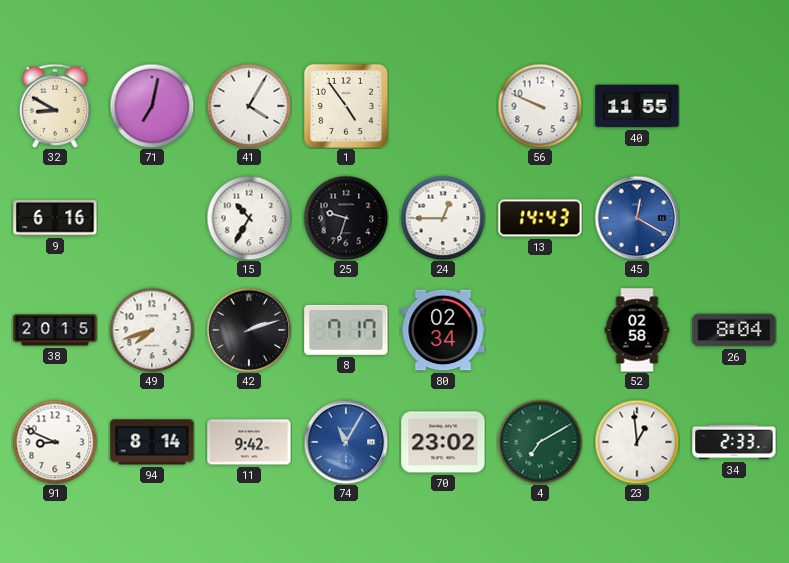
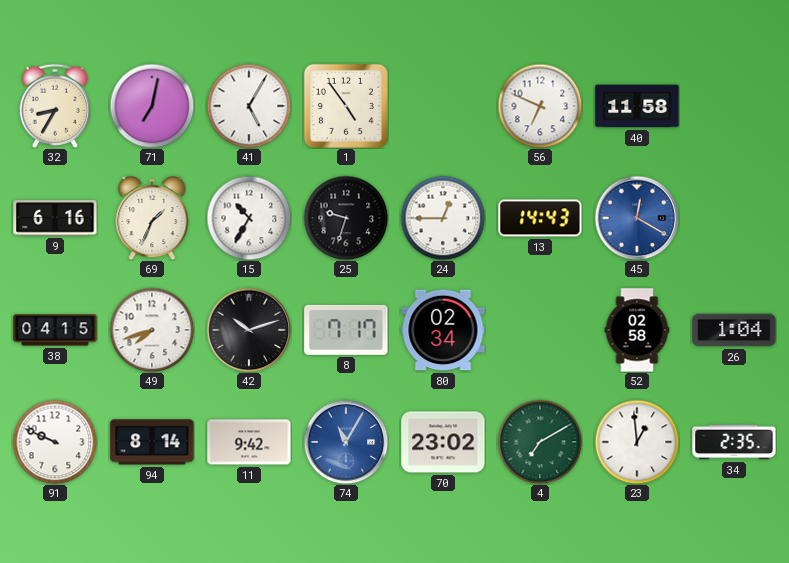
32: 8:50 -> 8:35
41: 4:05 -> 5:05
56: 9:49 -> 6:49
40: 11:55 -> 11:58
69: none -> 1:34
38: 20:15 -> 04:15
42: 2:12 -> 10:12
26: 8:04 -> 1:04
91: 8:49 -> 9:49
34: 2:33 -> 2:35
